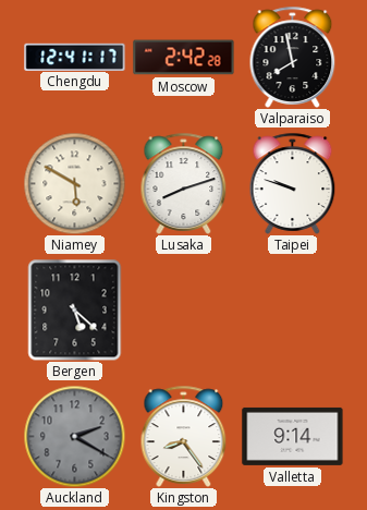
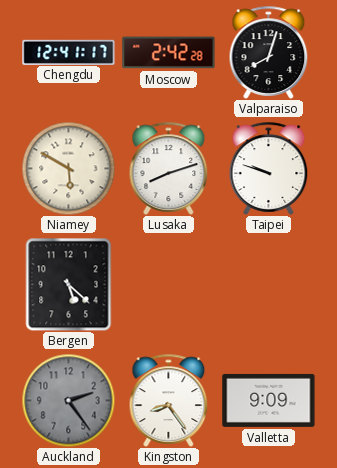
Valparaiso: 7:58 -> 8:03
Auckland: 2:20 -> 2:24
Valletta: 9:14 -> 9:09
